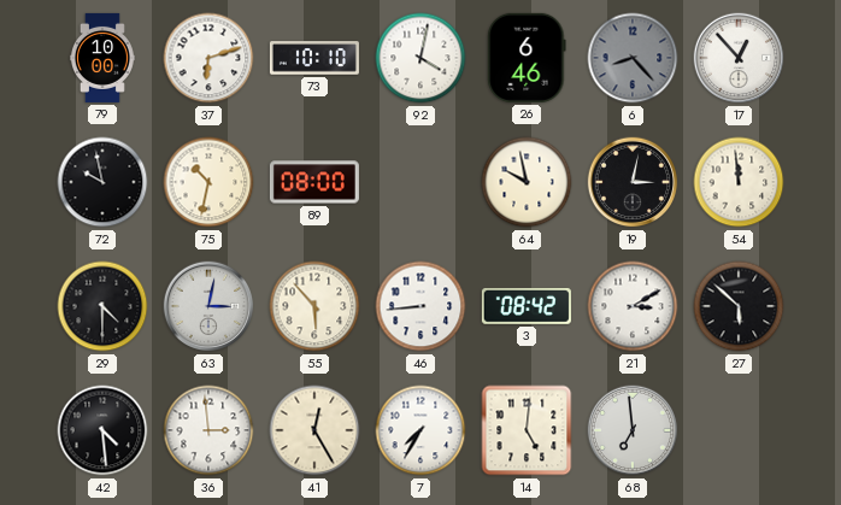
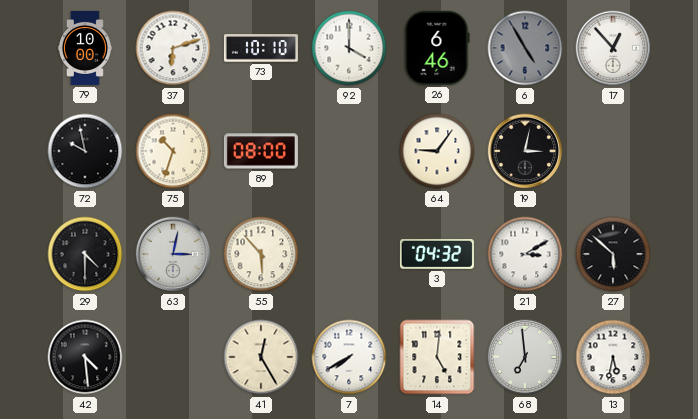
92: 4:02 -> 4:00
6: 8:23 -> 4:55
75: 10:32 -> 10:33
64: 9:58 -> 9:06
54: 11:59 -> none
46: 8:44 -> none
3: 08:42 -> 04:32
36: 2:59 -> none
7: 7:35 -> 7:40
13: none -> 5:32
